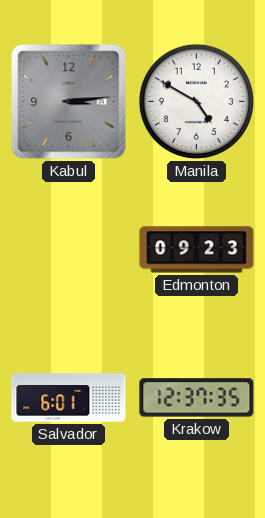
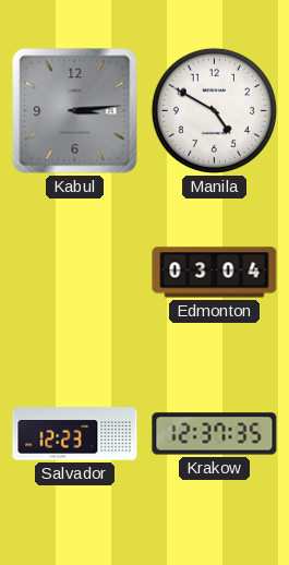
Edmonton: 09:23 -> 03:04
Salvador: 6:01 -> 12:23
